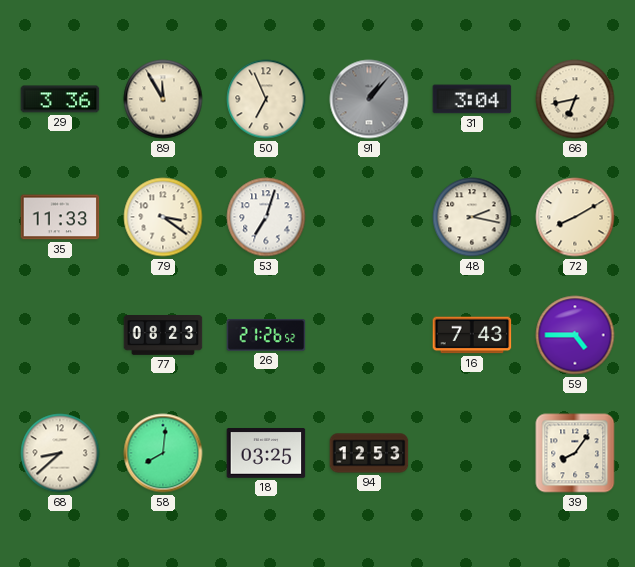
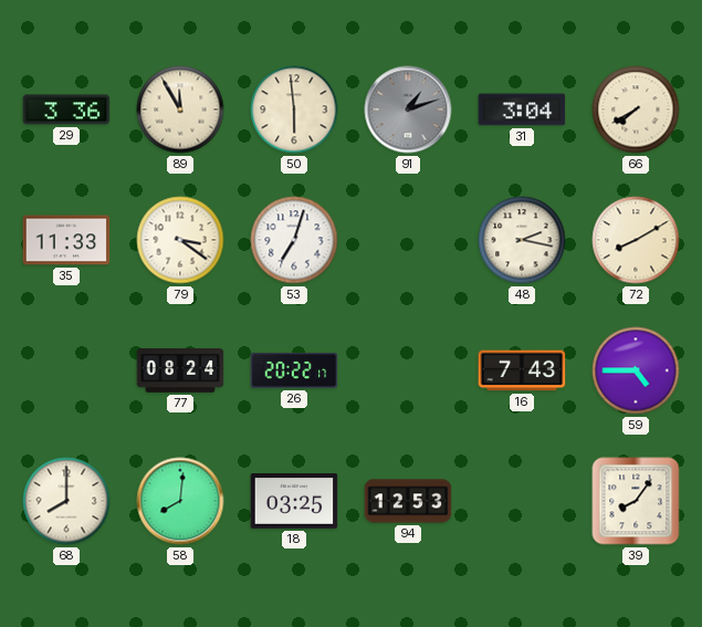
50: 6:56 -> 5:59
91: 1:07 -> 1:12
66: 6:43 -> 7:40
77: 08:23 -> 08:24
26: 21:26 -> 20:22
68: 8:38 -> 8:00
